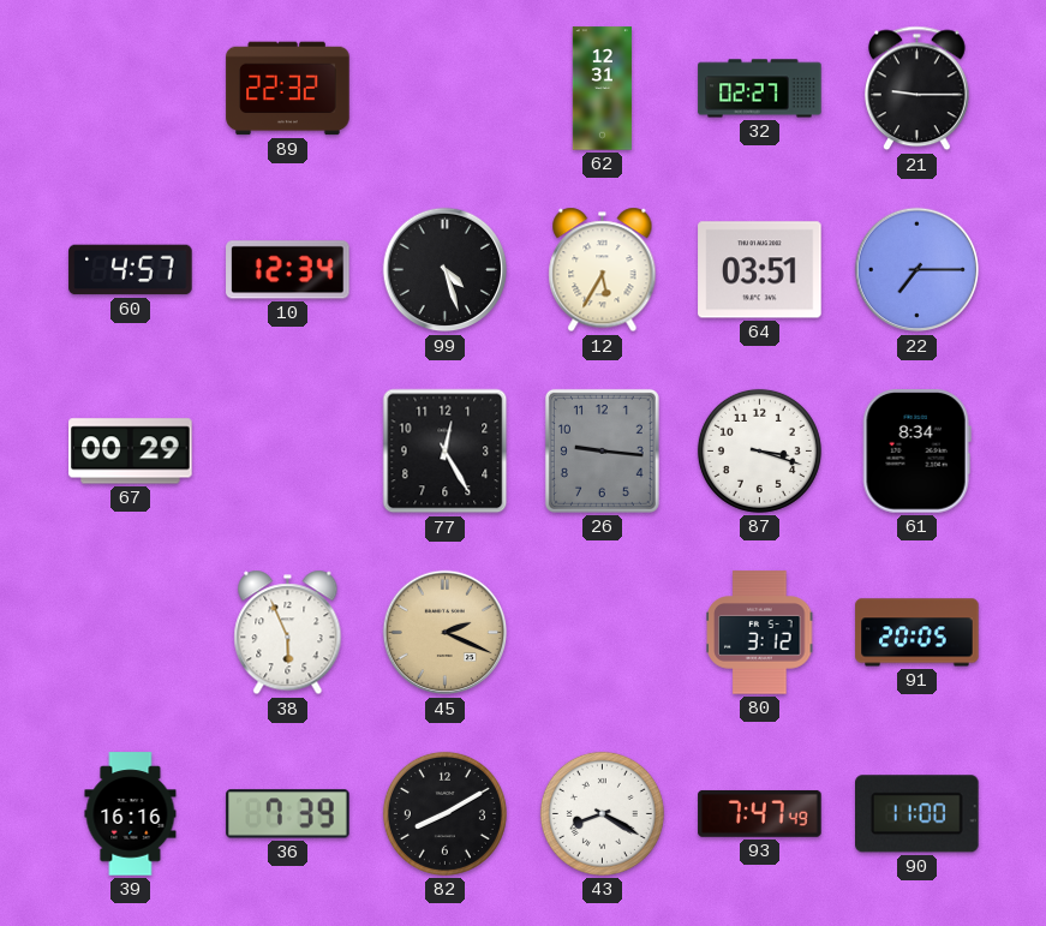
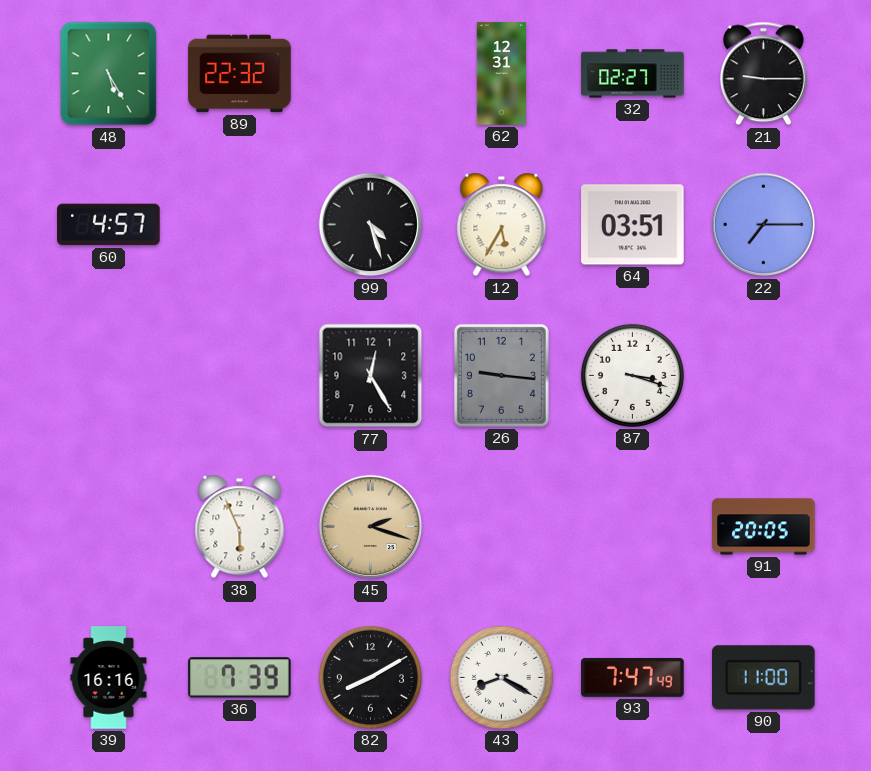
48: none -> 5:25
10: 12:34 -> none
67: 00:29 -> none
61: 8:34 -> none
45: 2:19 -> 2:18
80: 3:12 -> none
